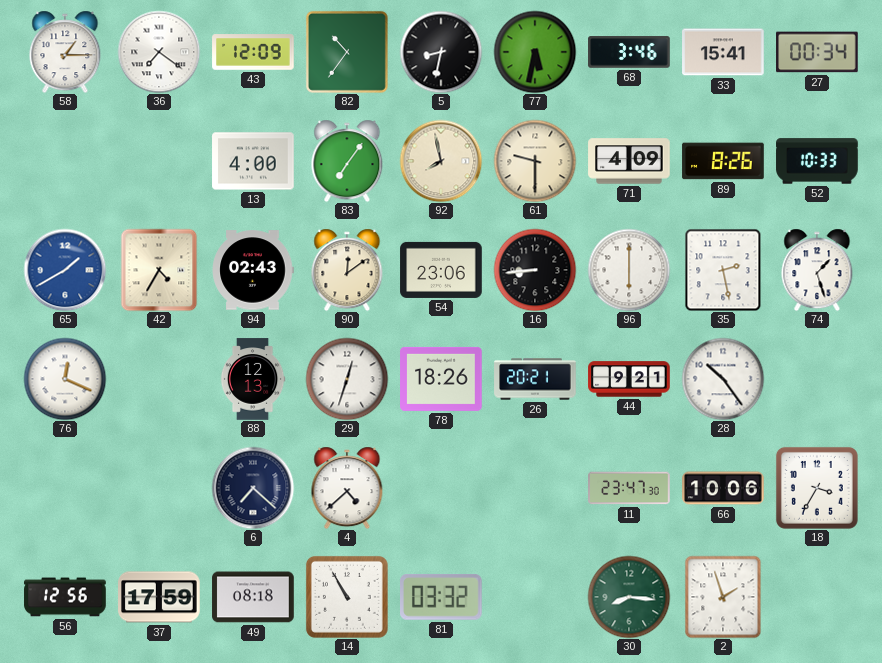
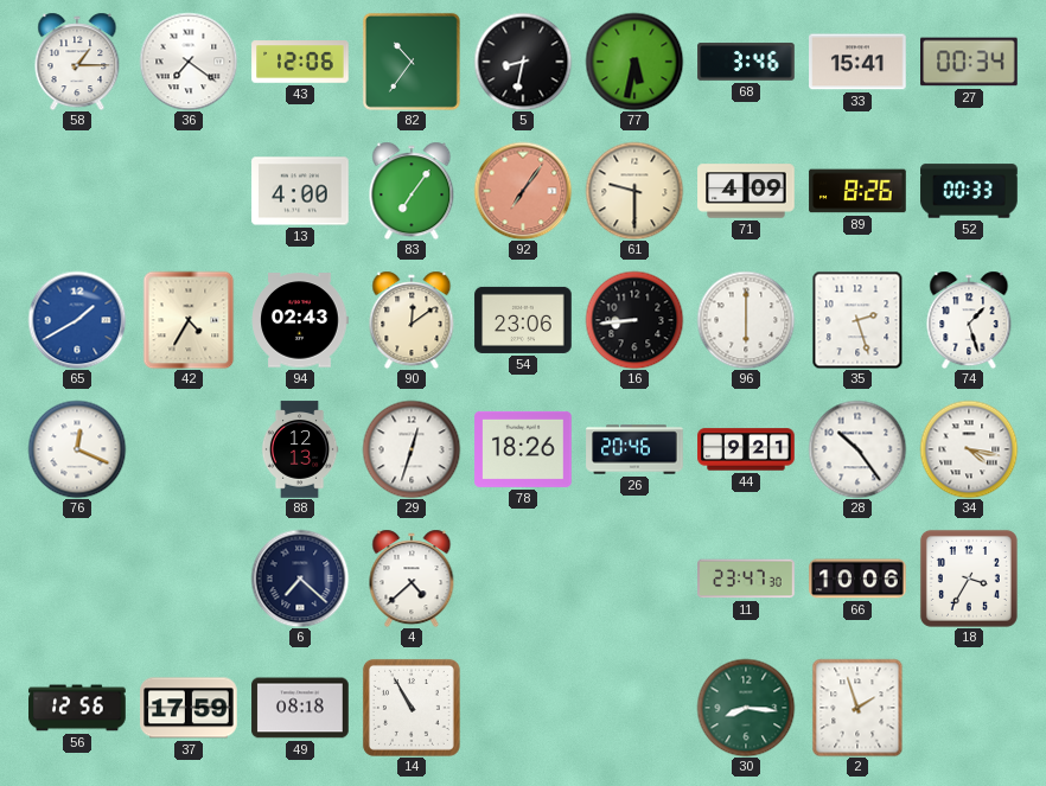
43: 12:09 -> 12:06
92: 7:58 -> 7:06
92 dial: cream -> salmon
52: 10:33 -> 00:33
35: 2:28 -> 2:27
26: 20:21 -> 20:46
34: none -> 4:17
81: 03:32 -> none
